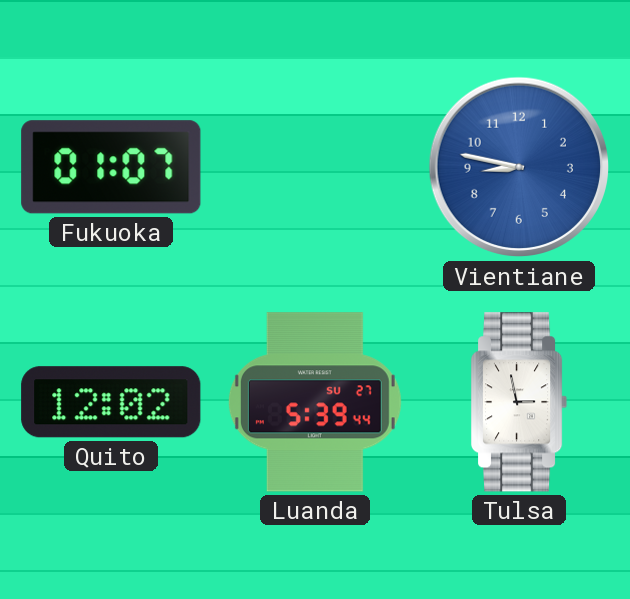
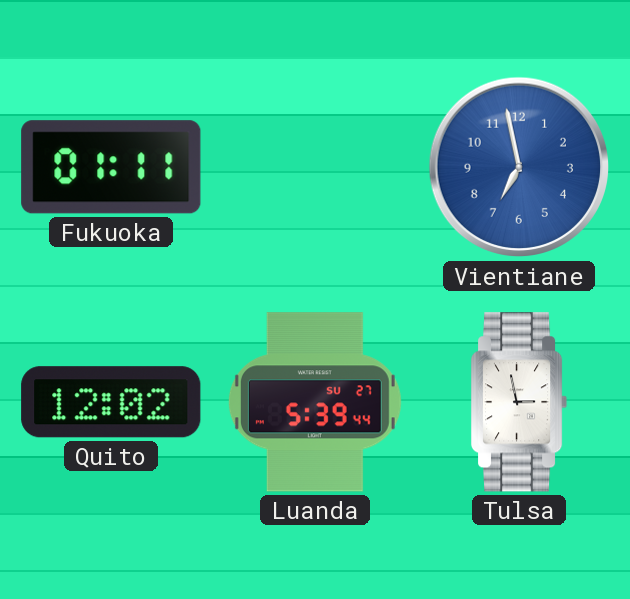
Fukuoka: 01:07 -> 01:11
Vientiane: 8:47 -> 6:58
